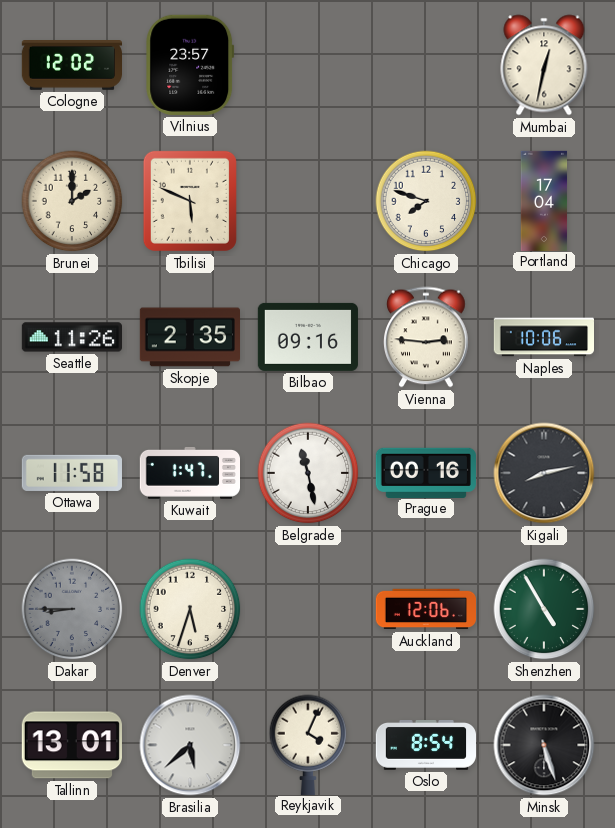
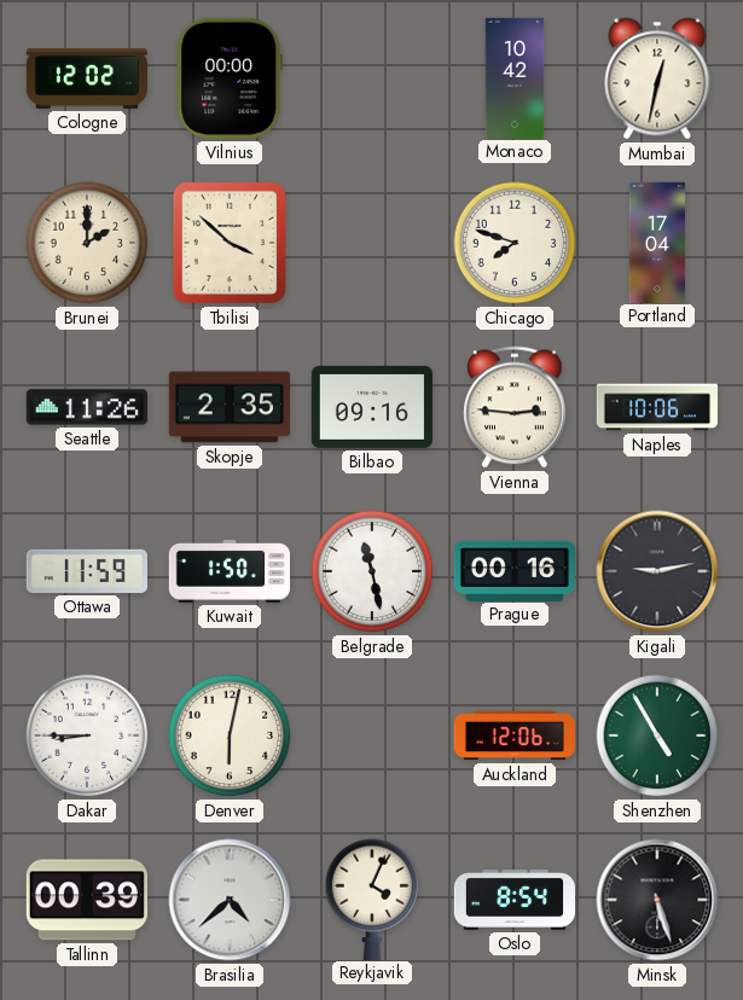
Vilnius: 23:57 -> 00:00
Monaco: none -> 10:42
Tbilisi: 5:49 -> 3:52
Ottawa: 11:58 -> 11:59
Kuwait: 1:47 -> 1:50
Kigali: 8:13 -> 9:13
Dakar dial: grey -> white
Denver: 5:33 -> 6:02
Tallinn: 13:01 -> 00:39
Brasilia: 5:38 -> 4:38
